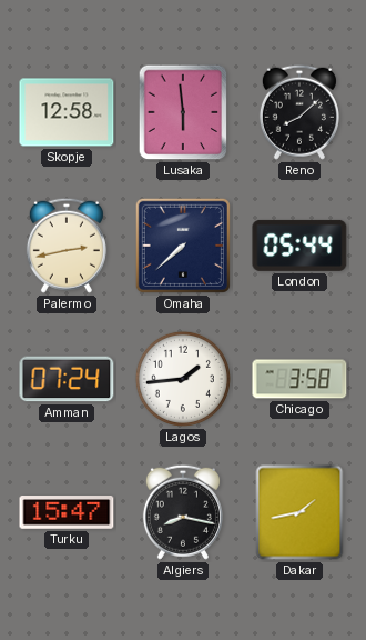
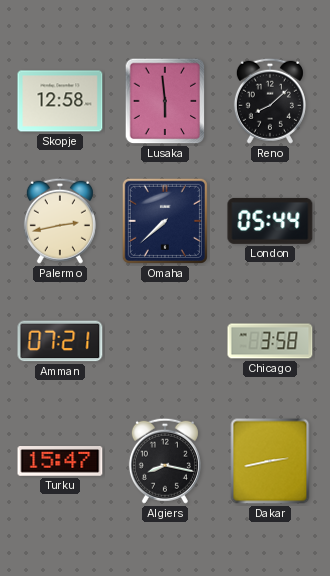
Amman: 07:24 -> 07:21
Lagos: 1:44 -> none
Dakar: 1:43 -> 2:43
